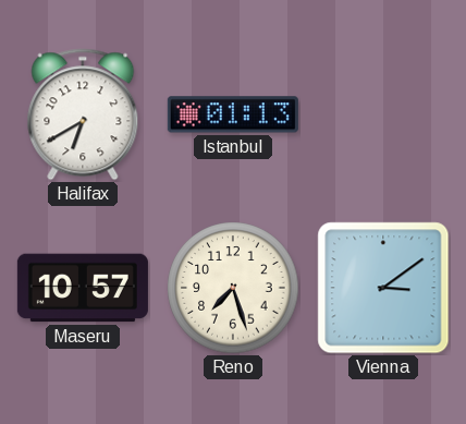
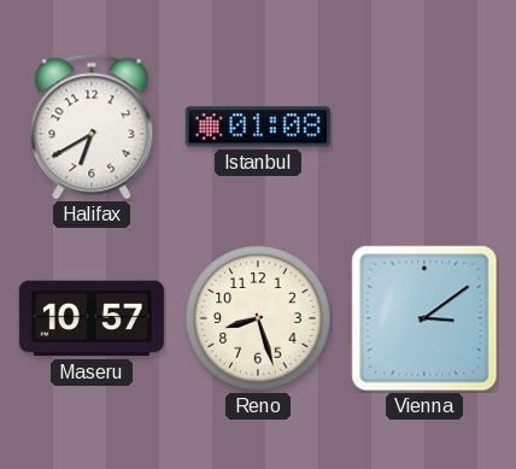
Istanbul: 01:13 -> 01:08
Reno: 7:27 -> 8:27
